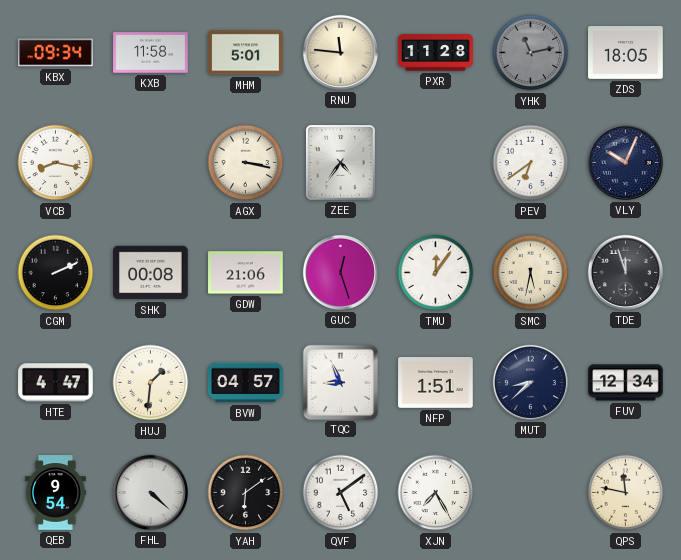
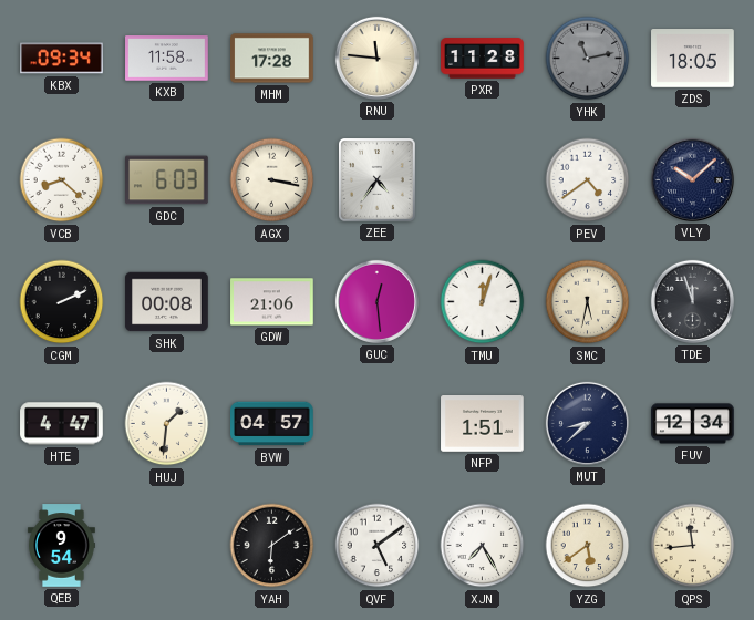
MHM: 5:01 -> 17:28
VCB: 8:17 -> 8:22
GDC: none -> 6:03
PEV: 6:39 -> 4:39
VLY: 10:04 -> 10:08
GUC: 12:27 -> 12:29
TMU: 12:06 -> 12:03
TQC: 8:56 -> none
FHL: 4:22 -> none
YZG: none -> 5:39
QPS: 11:47 -> 11:44
